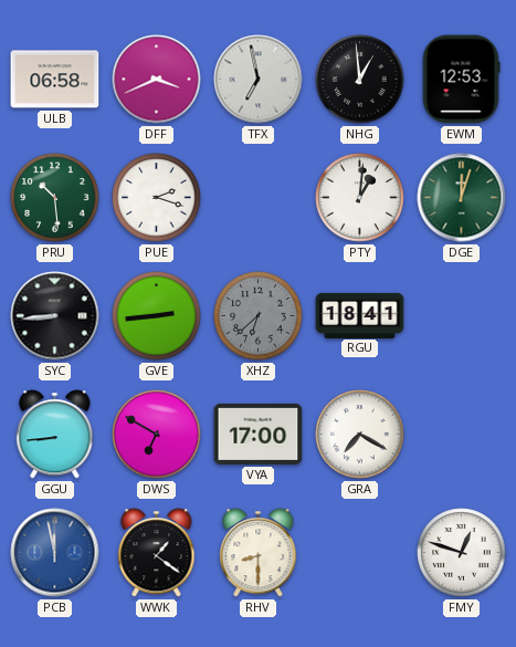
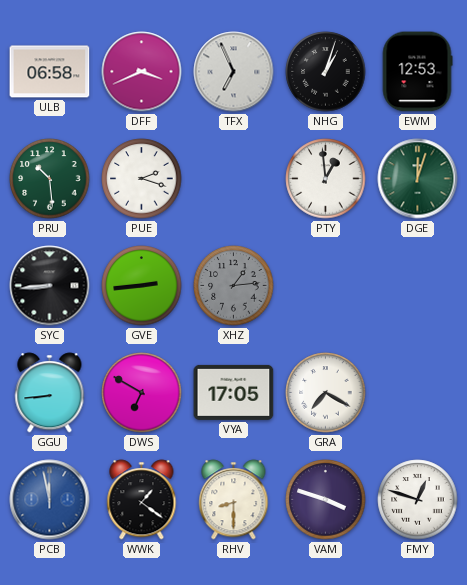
TFX: 6:58 -> 6:56
NHG: 12:59 -> 1:03
PTY: 1:01 -> 12:59
XHZ: 6:38 -> 1:14
RGU: 18:41 -> none
VYA: 17:00 -> 17:05
VAM: none -> 3:48
